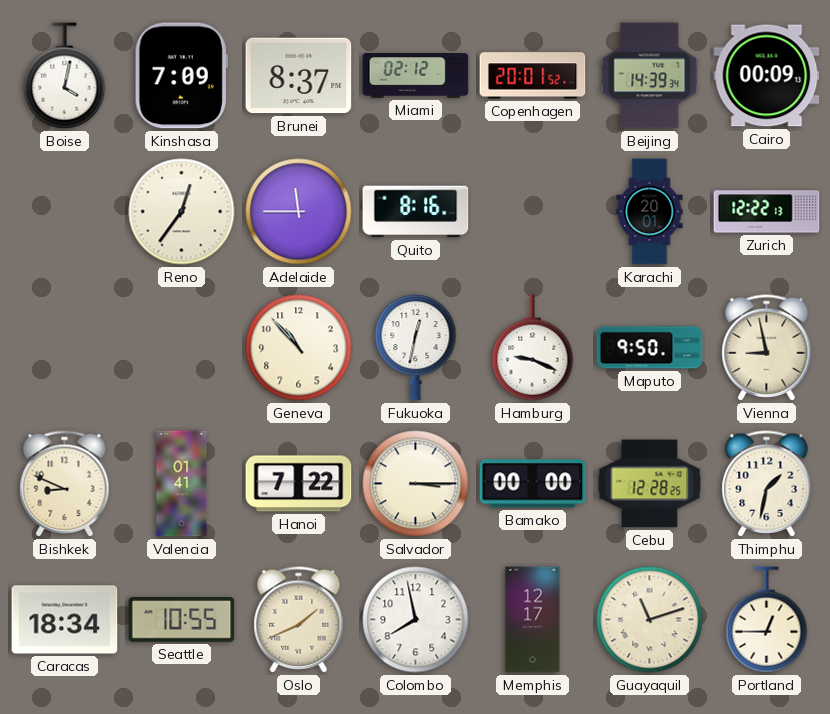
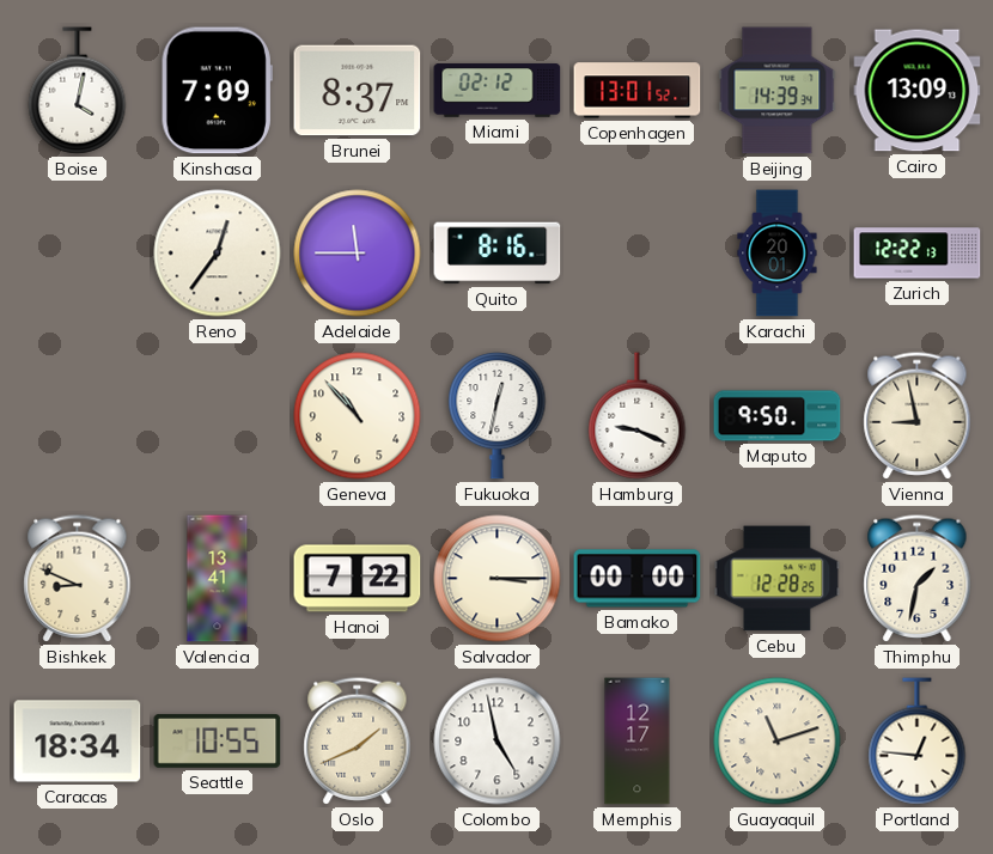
Copenhagen: 20:01 -> 13:01
Cairo: 00:09 -> 13:09
Valencia: 01:41 -> 13:41
Colombo: 7:58 -> 4:58
Portland: 12:45 -> 12:46
